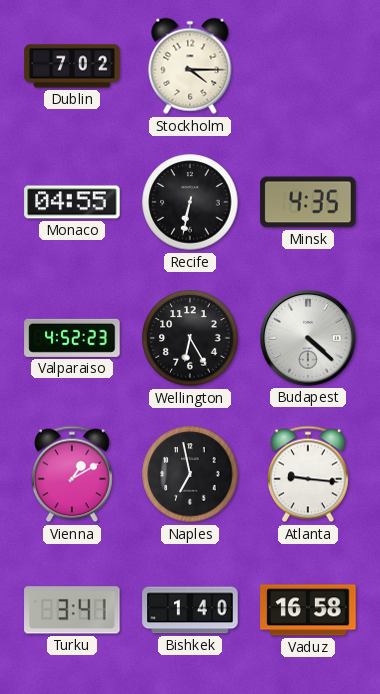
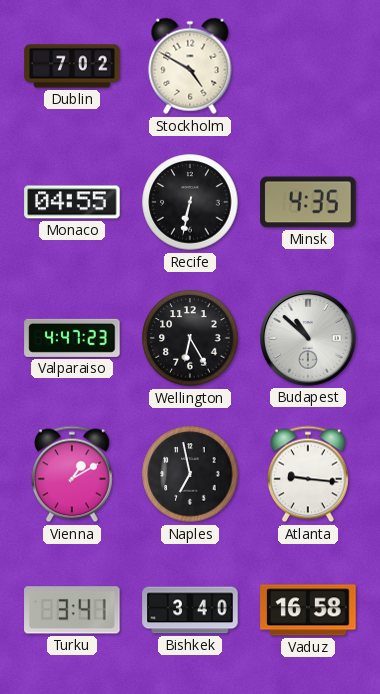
Stockholm: 4:15 -> 4:50
Valparaiso: 4:52 -> 4:47
Budapest: 4:22 -> 10:52
Bishkek: 1:40 -> 3:40
